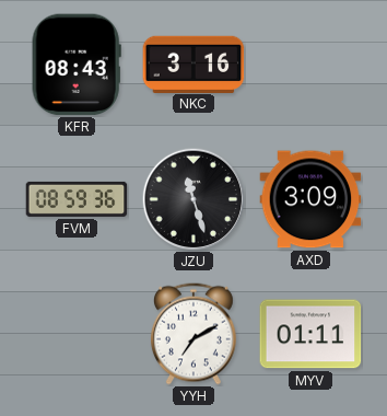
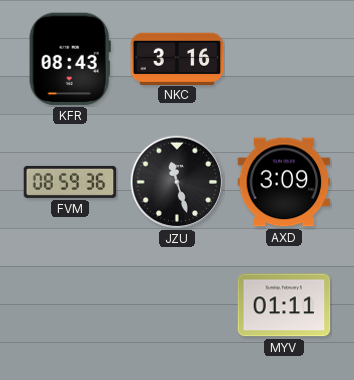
YYH: 7:10 -> none
